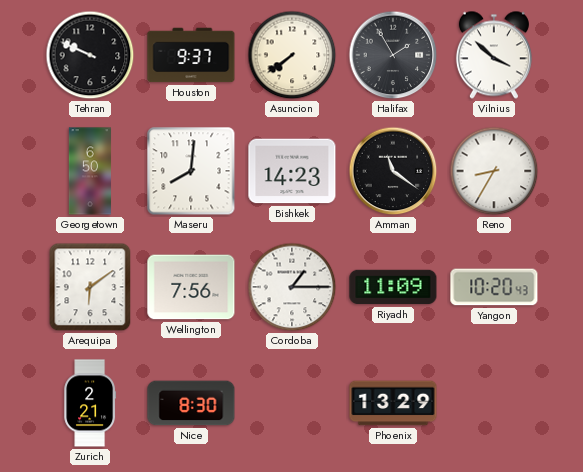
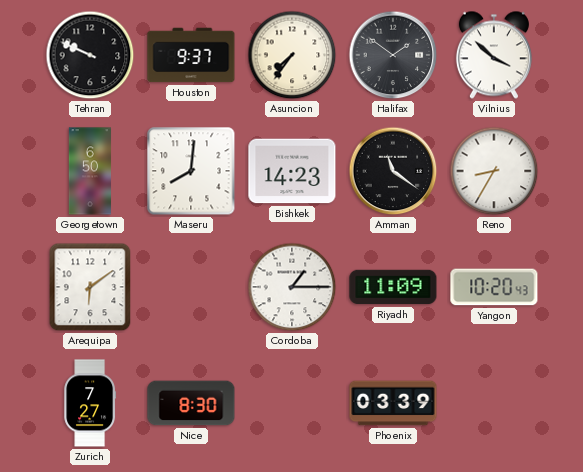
Asuncion: 7:39 -> 7:36
Halifax: 1:55 -> 1:51
Wellington: 7:56 -> none
Zurich: 2:21 -> 7:27
Phoenix: 13:29 -> 03:39
